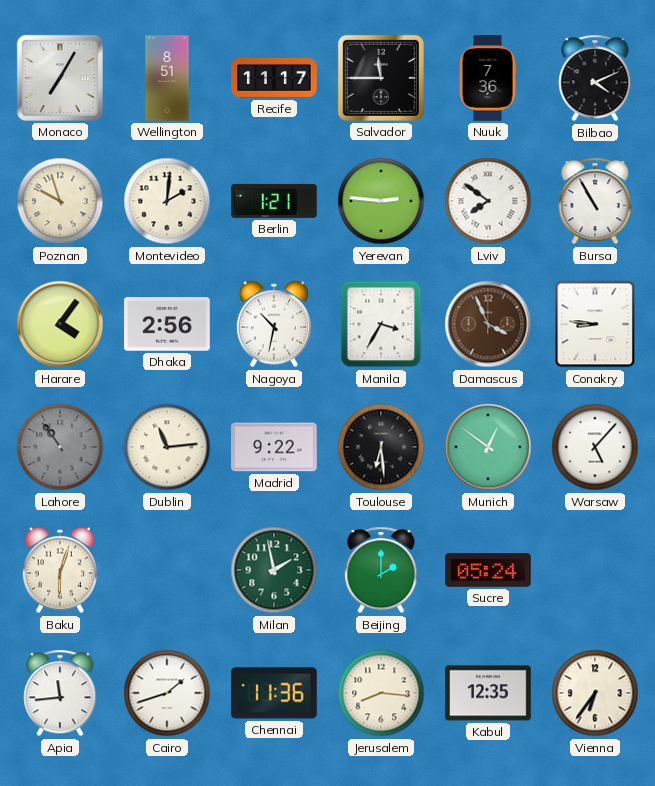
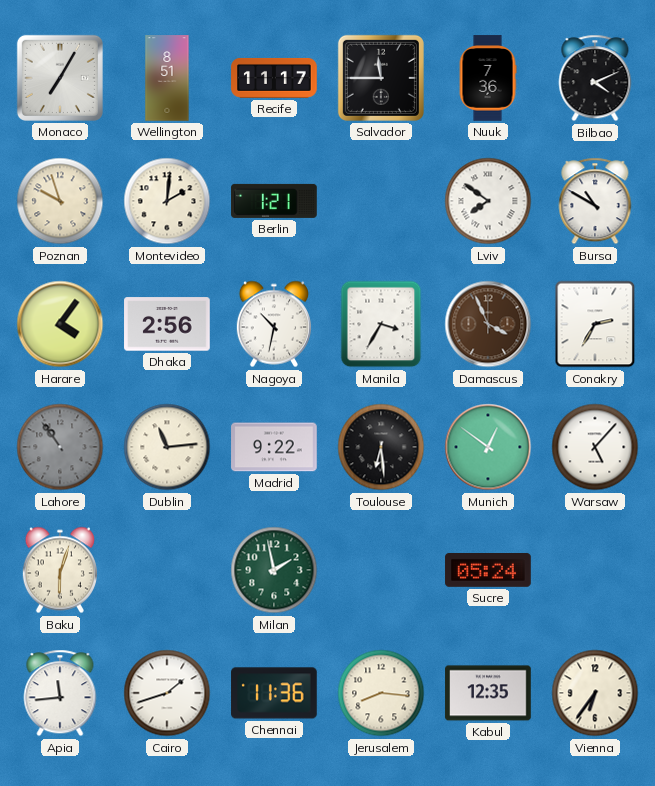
Yerevan: 2:46 -> none
Bursa: 10:55 -> 10:50
Conakry: 8:46 -> 2:35
Beijing: 2:00 -> none
